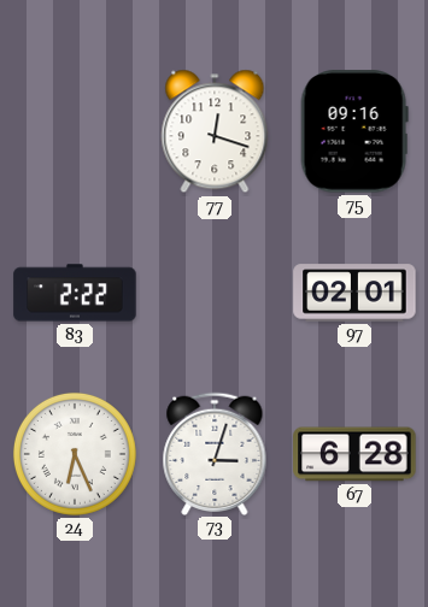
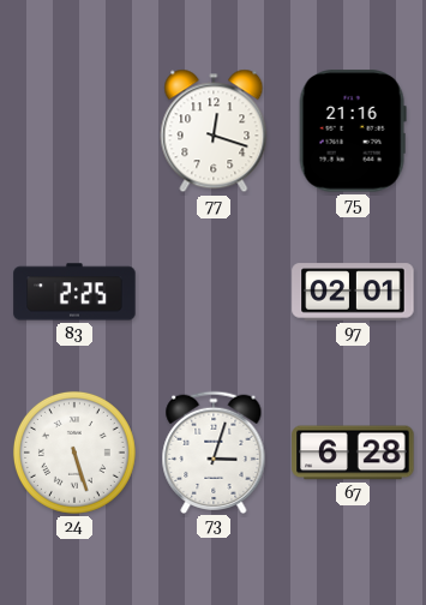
75: 09:16 -> 21:16
83: 2:22 -> 2:25
24: 6:26 -> 5:27
